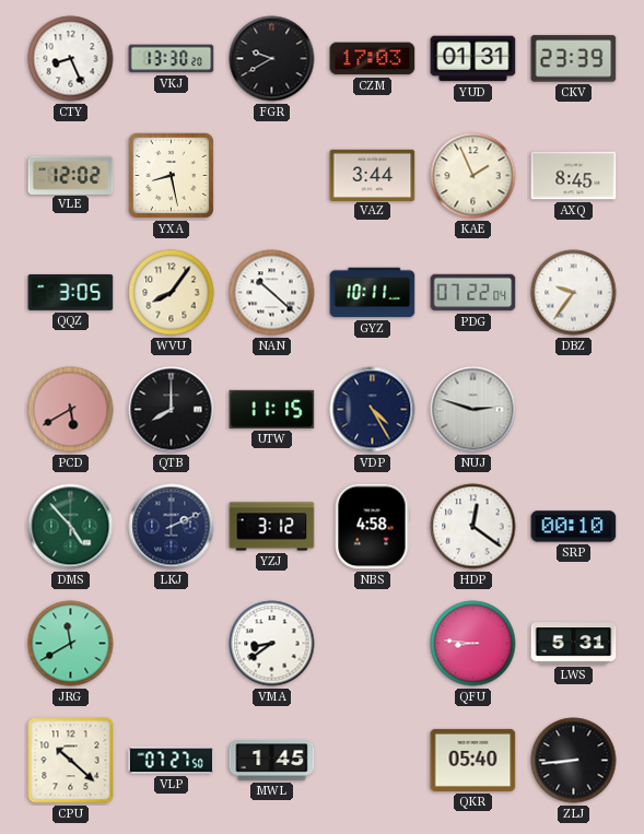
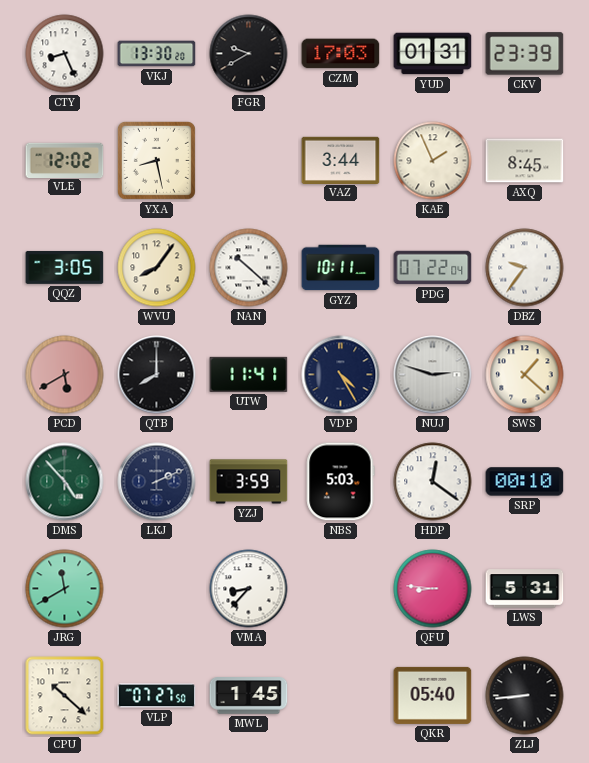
UTW: 11:15 -> 11:41
SWS: none -> 1:22
YZJ: 3:12 -> 3:59
NBS: 4:58 -> 5:03
VMA: 8:39 -> 8:37
